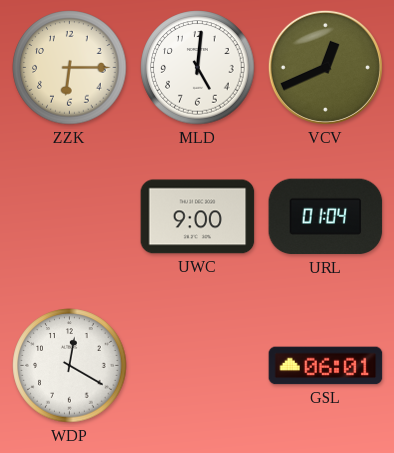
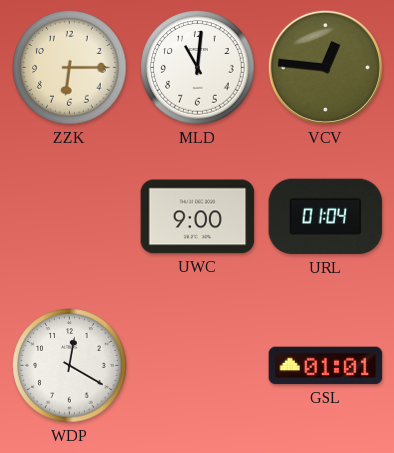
MLD: 5:01 -> 11:01
VCV: 12:41 -> 12:46
GSL: 06:01 -> 01:01
